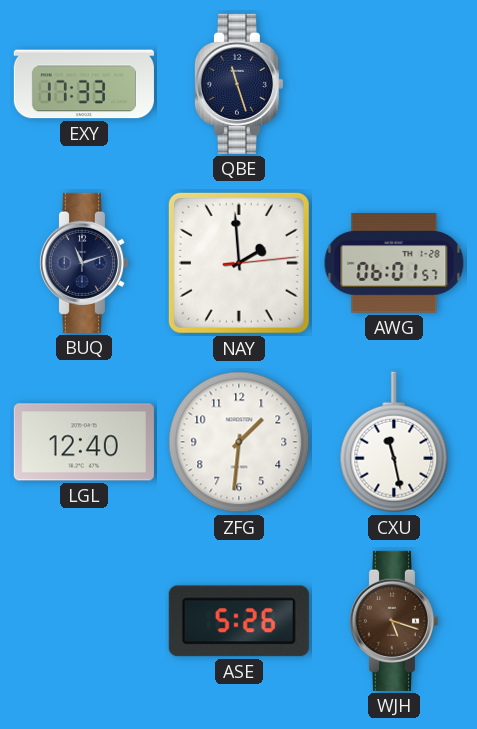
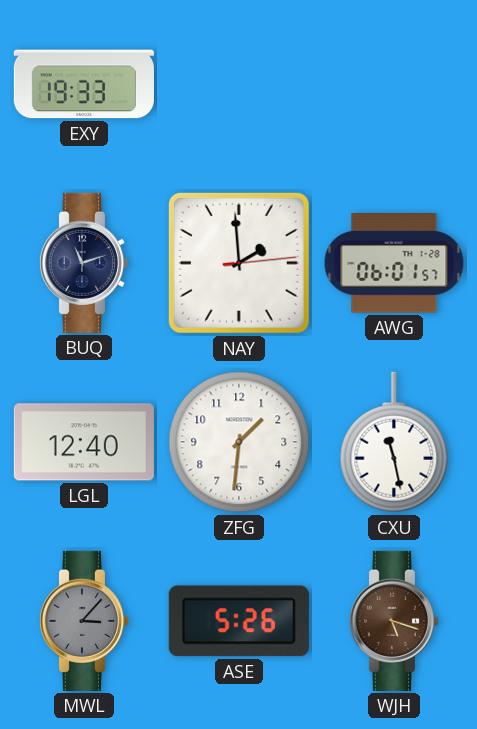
EXY: 17:33 -> 19:33
QBE: 11:27 -> none
MWL: none -> 3:07
